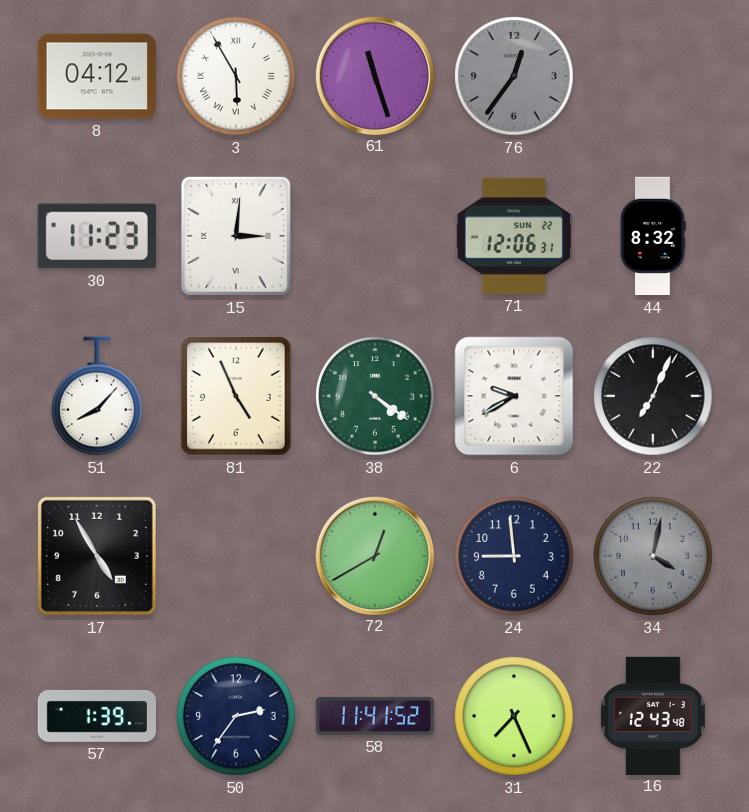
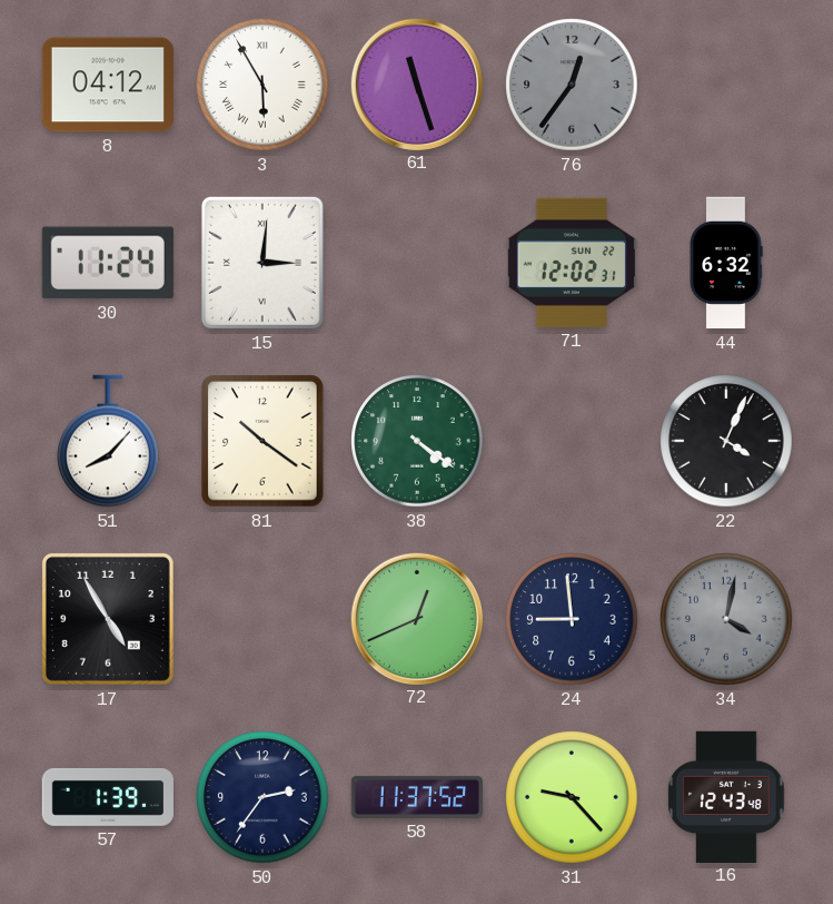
30: 11:23 -> 11:24
71: 12:06 -> 12:02
44: 8:32 -> 6:32
81: 4:56 -> 10:21
6: 9:40 -> none
22: 7:04 -> 4:04
72: 12:40 -> 12:41
58: 11:41 -> 11:37
31: 7:26 -> 9:23
